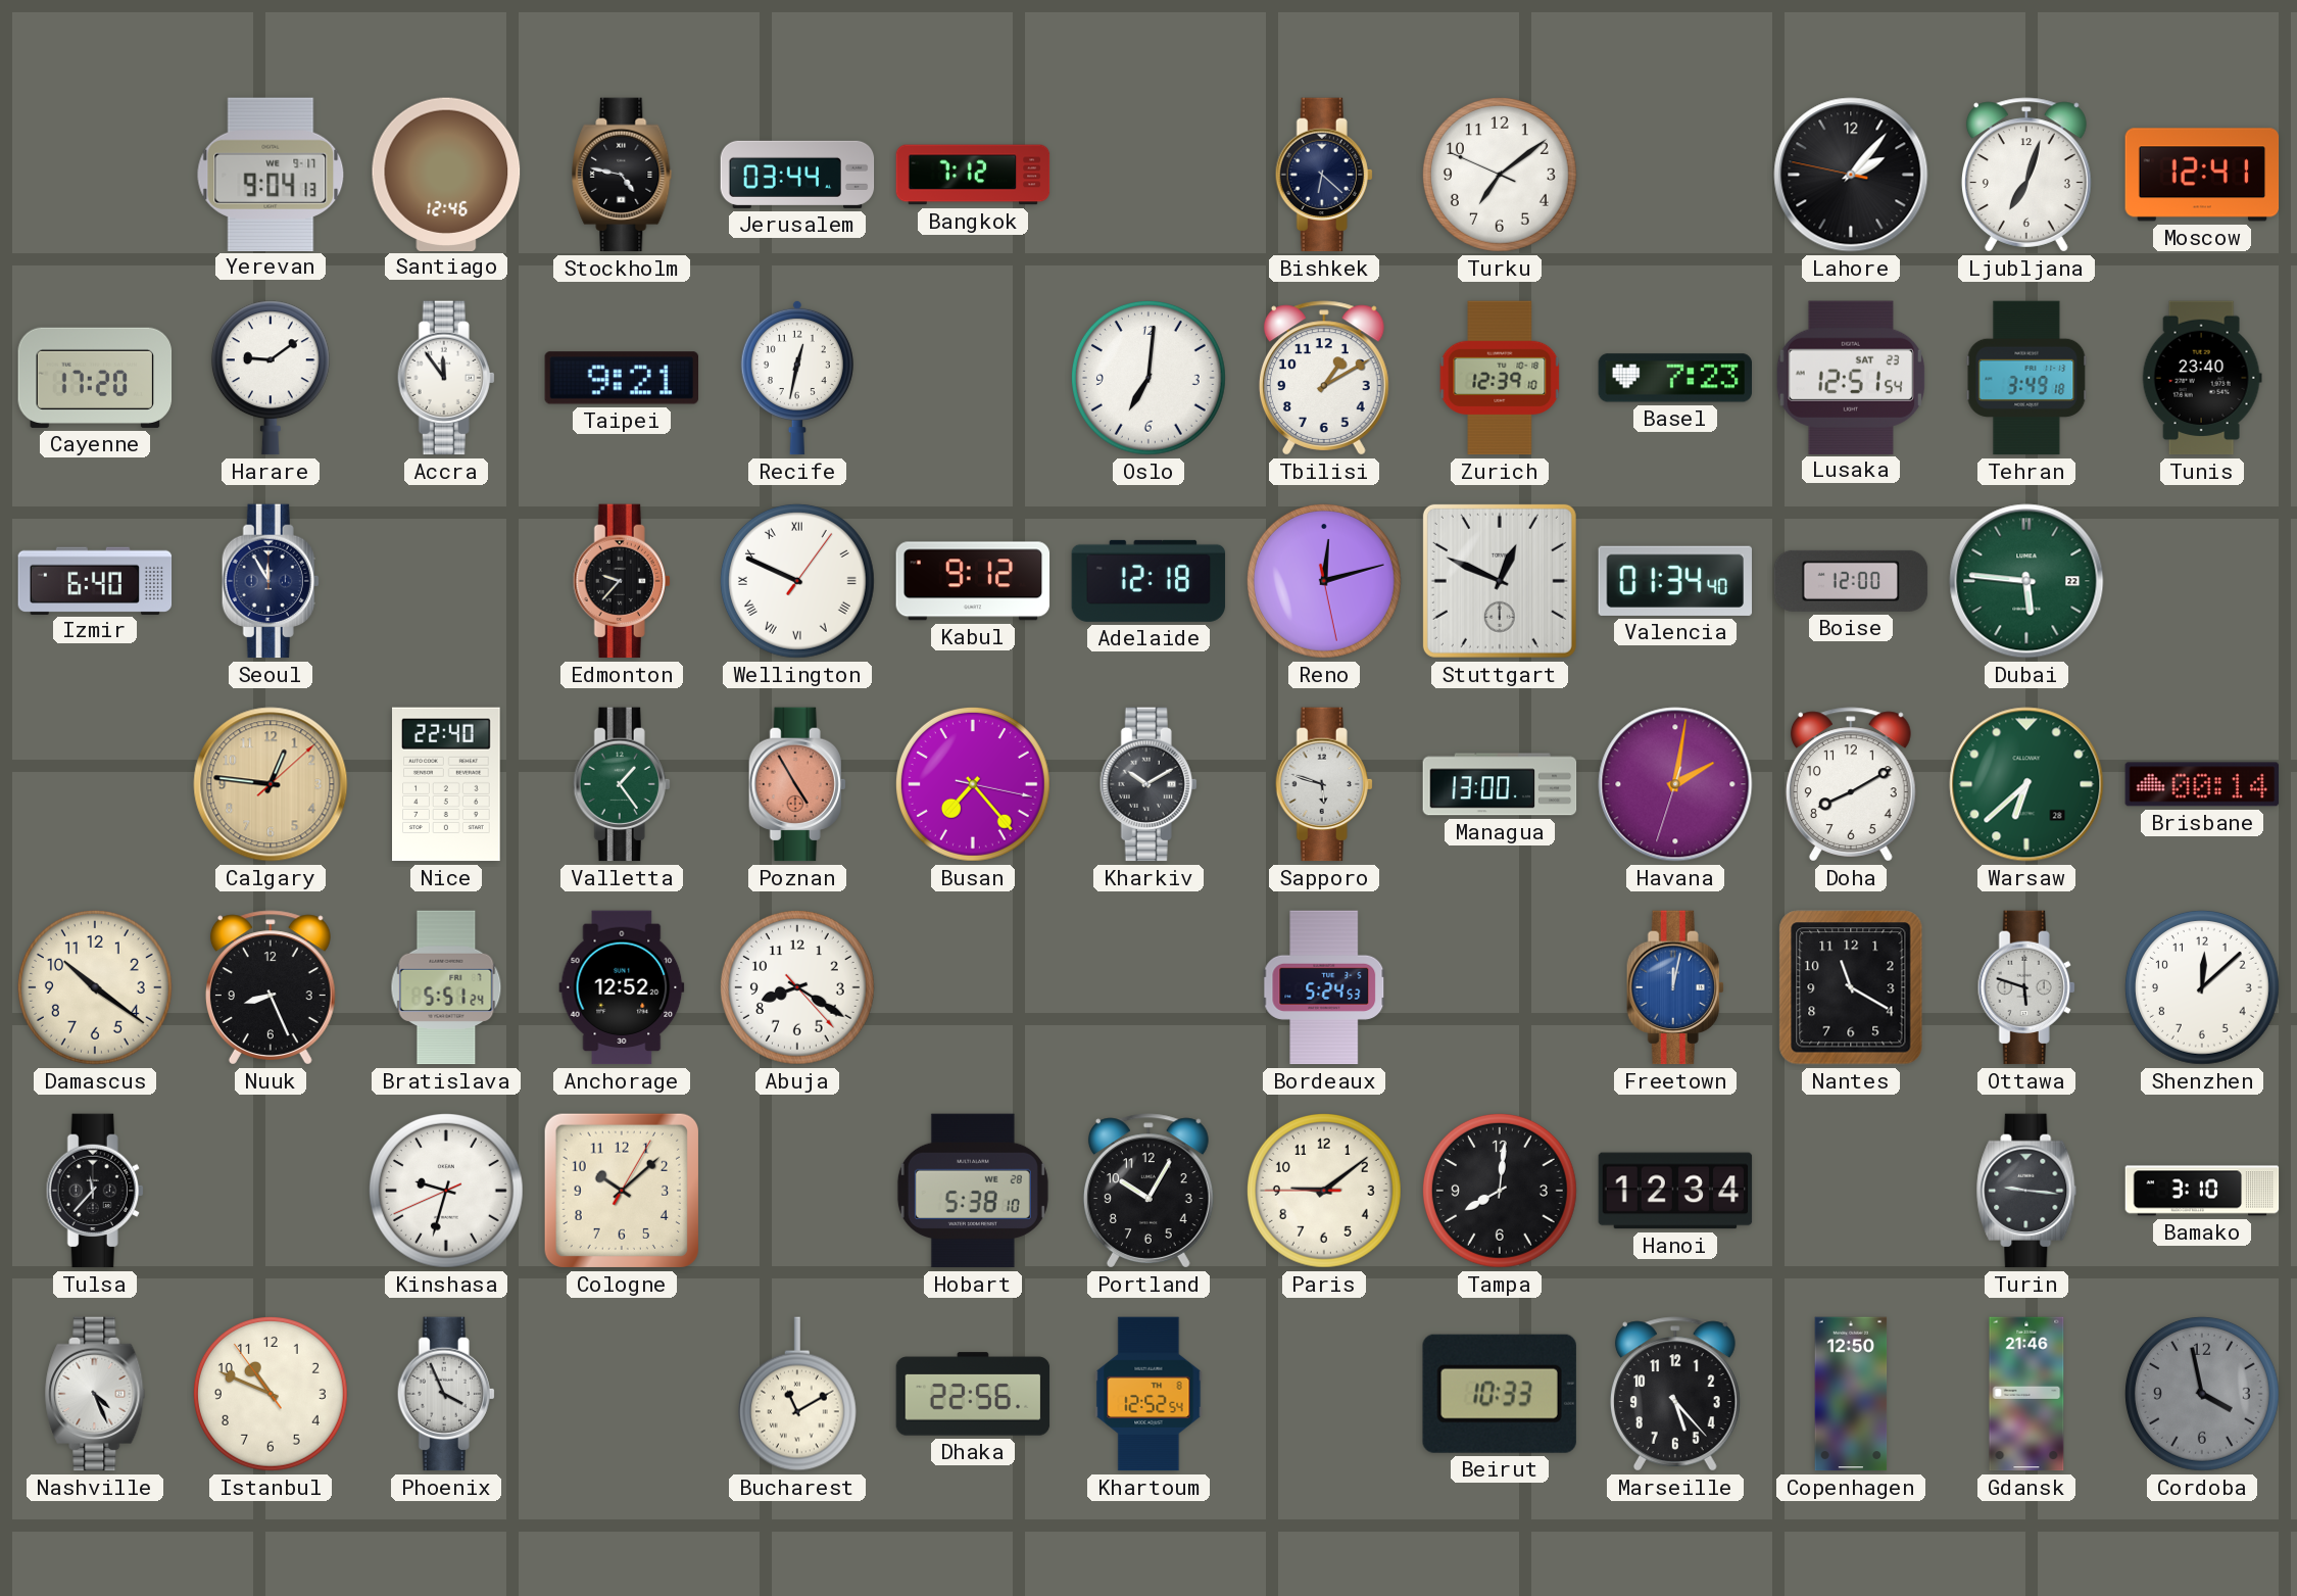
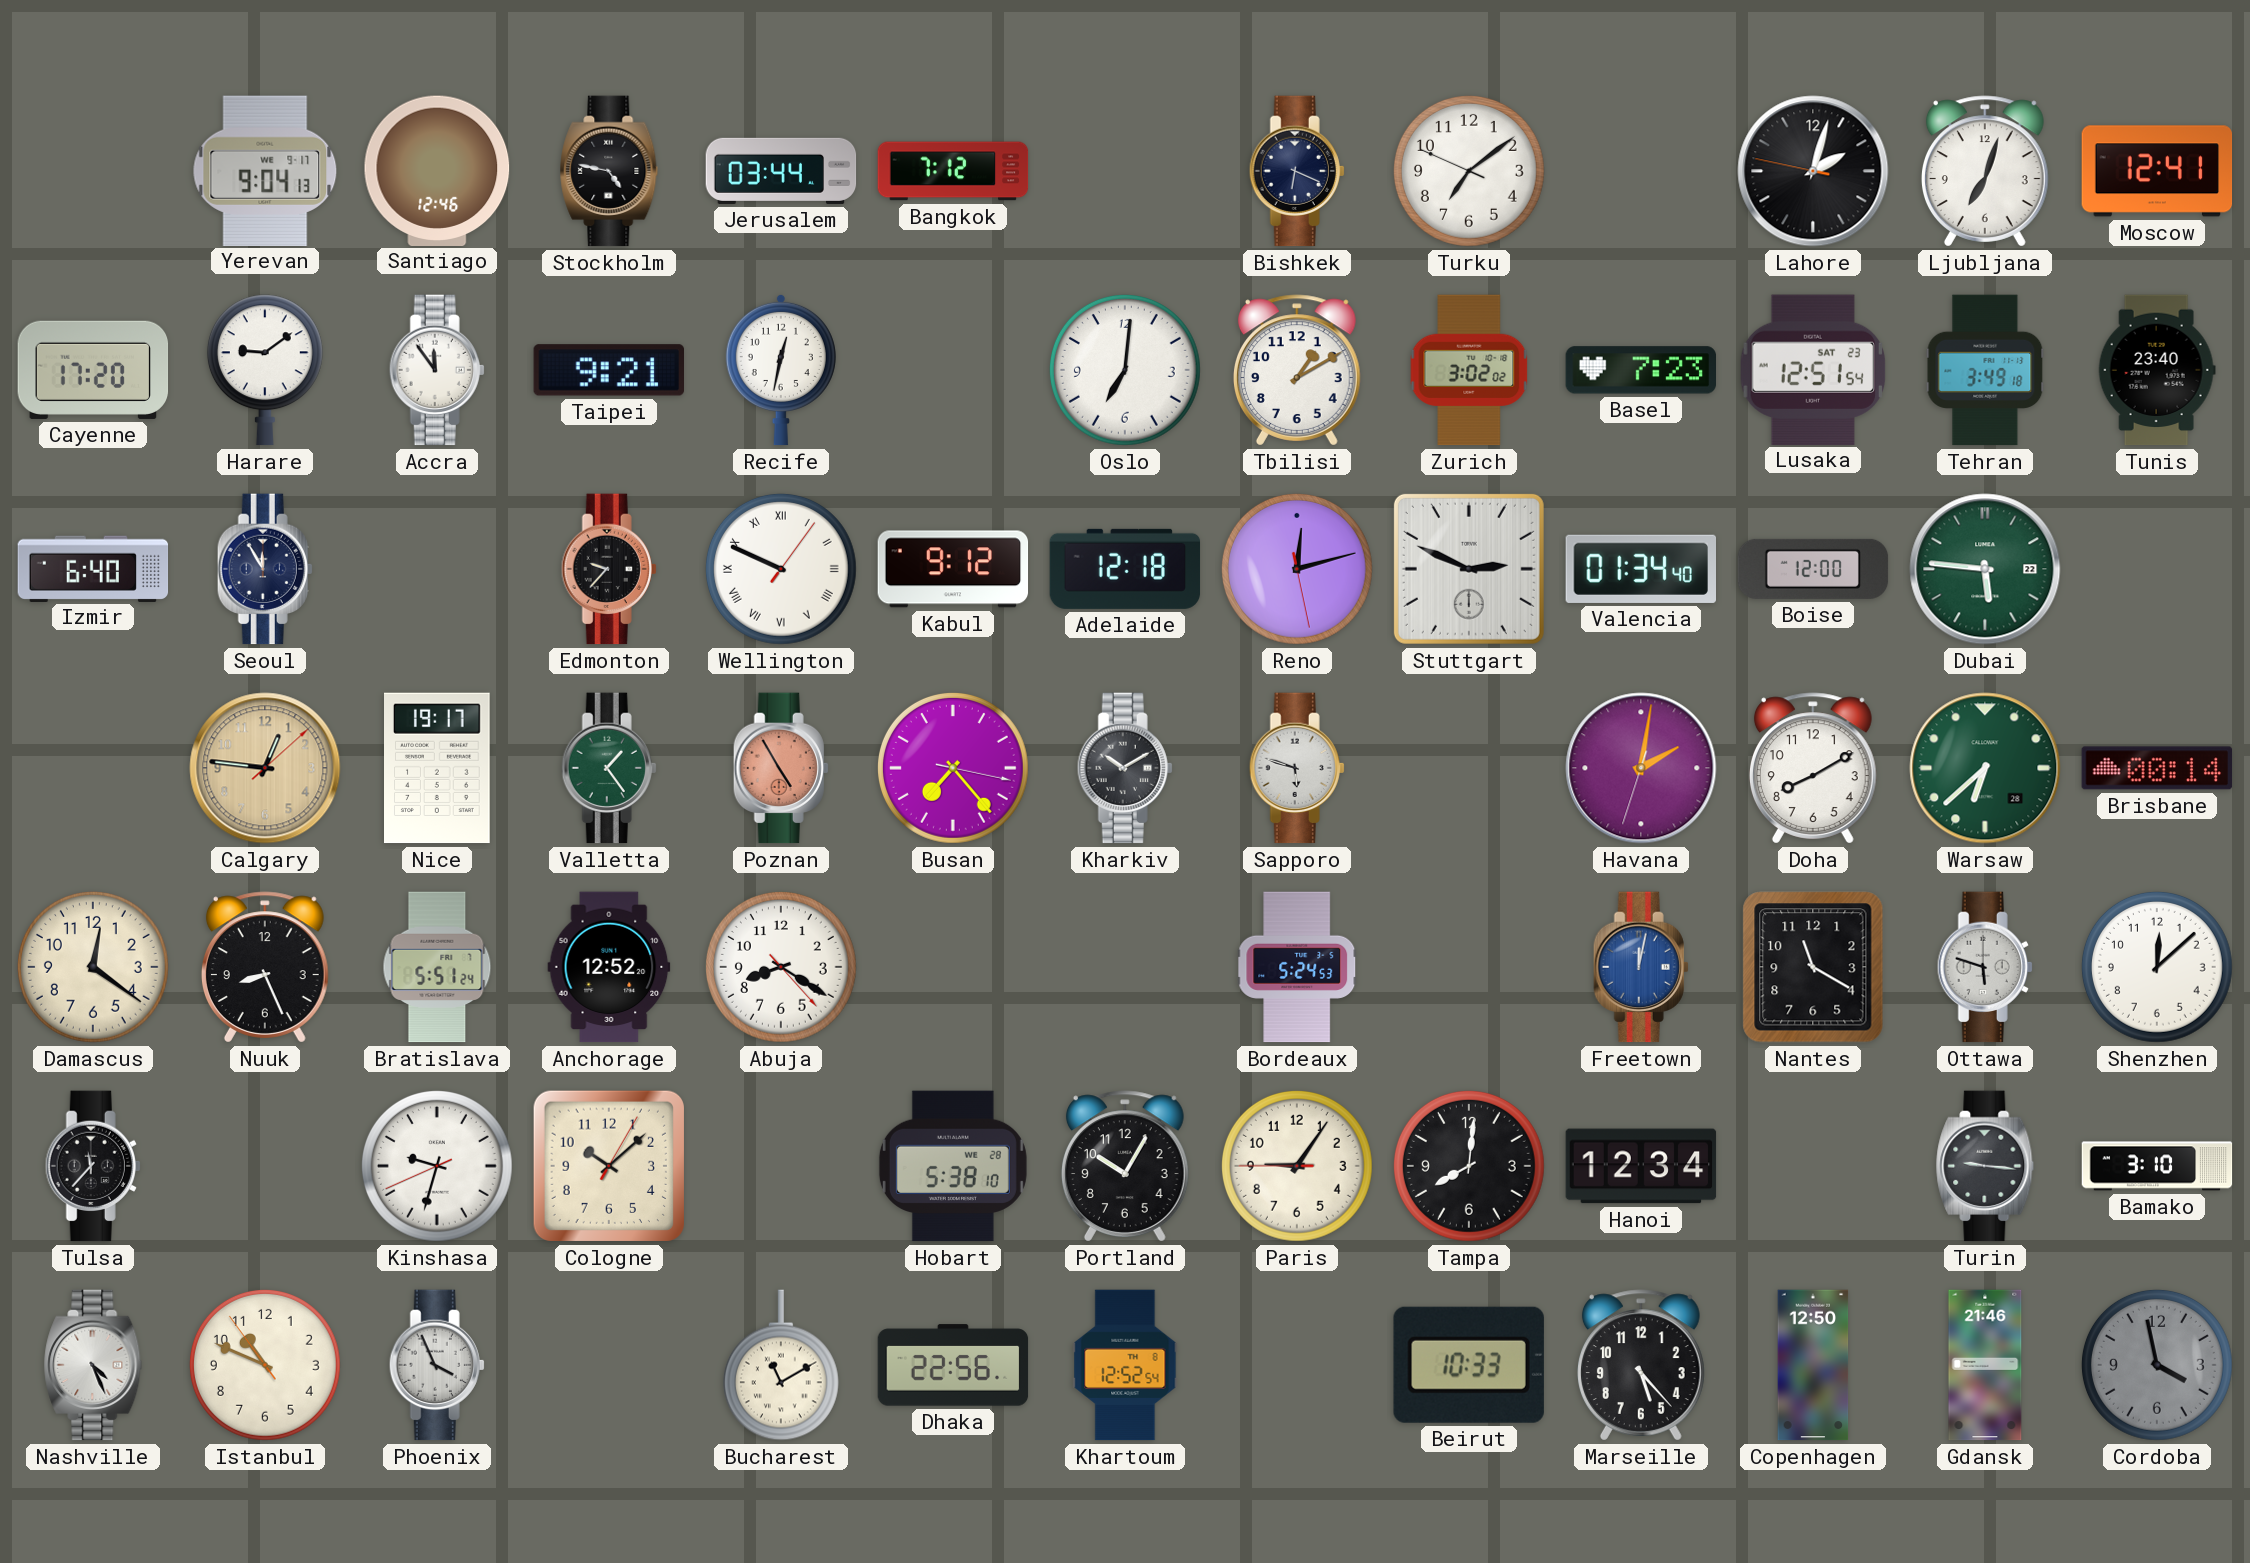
Bishkek: 6:22 -> 6:19
Lahore: 2:06 -> 2:02
Zurich: 12:39 -> 3:02
Stuttgart: 12:49 -> 2:49
Nice: 22:40 -> 19:17
Managua: 13:00 -> none
Damascus: 10:21 -> 12:21
Paris: 9:08 -> 9:05
